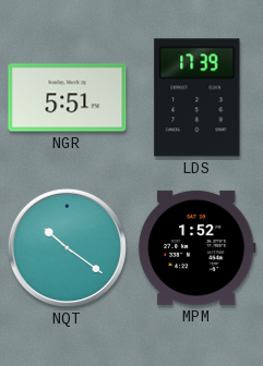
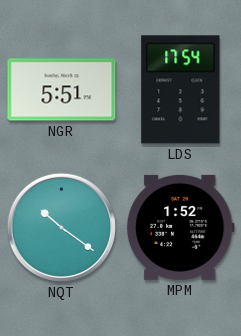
LDS: 17:39 -> 17:54
